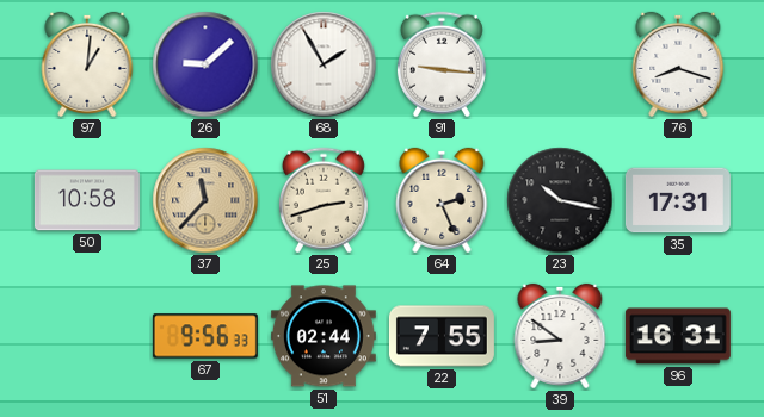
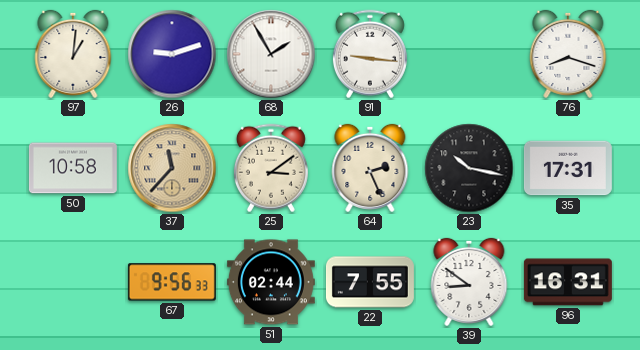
26: 9:08 -> 9:12
25: 2:42 -> 3:09
